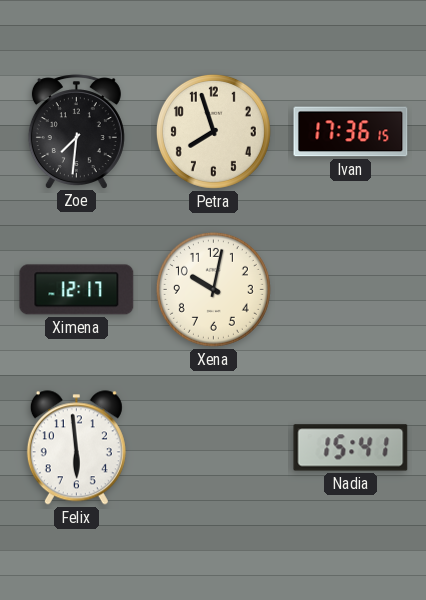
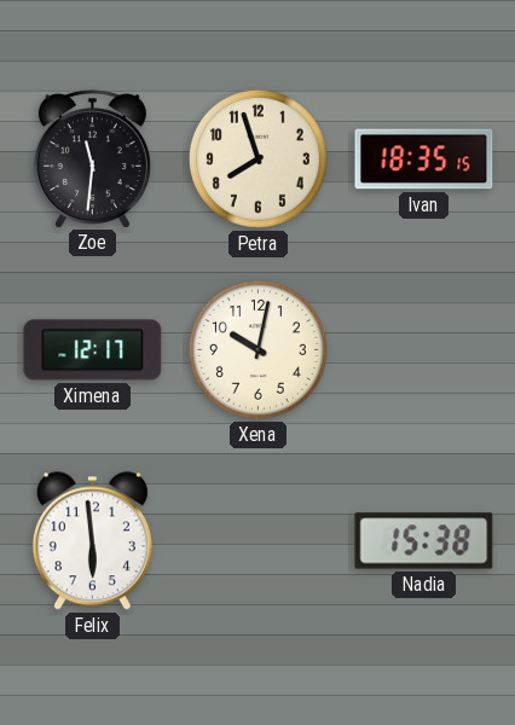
Zoe: 7:31 -> 11:31
Ivan: 17:36 -> 18:35
Nadia: 15:41 -> 15:38
